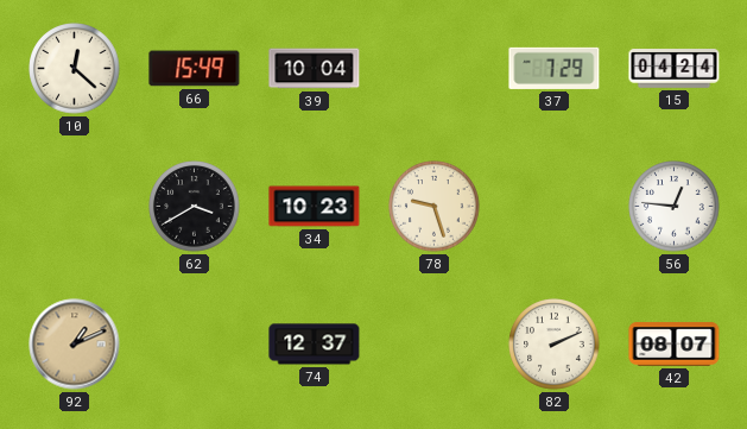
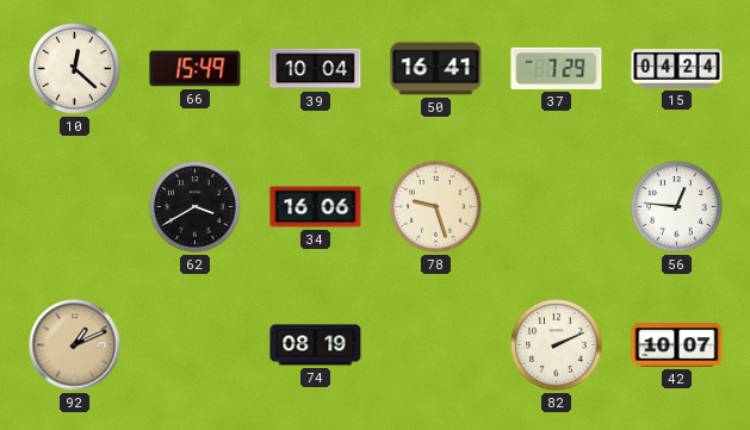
50: none -> 16:41
34: 10:23 -> 16:06
74: 12:37 -> 08:19
42: 08:07 -> 10:07
